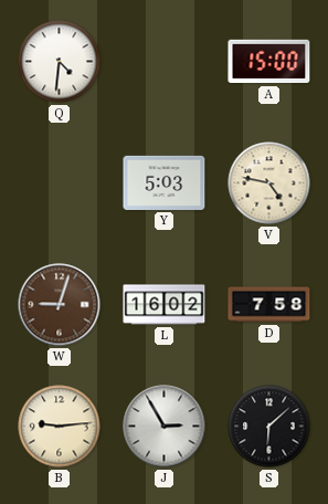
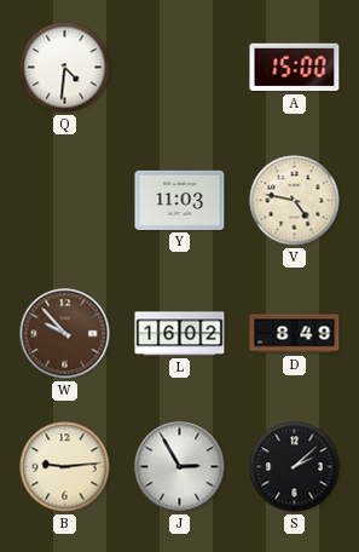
Y: 5:03 -> 11:03
W: 9:03 -> 9:53
D: 7:58 -> 8:49
S: 6:08 -> 2:08
